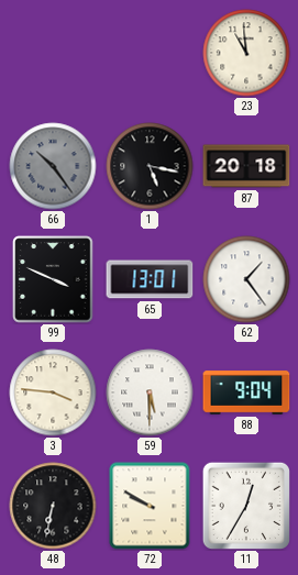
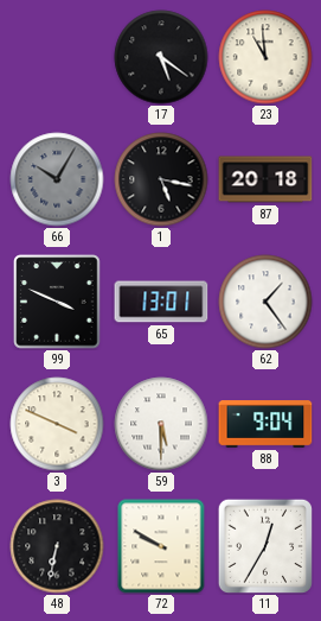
17: none -> 5:21
66: 10:24 -> 10:05
3: 3:46 -> 3:49
